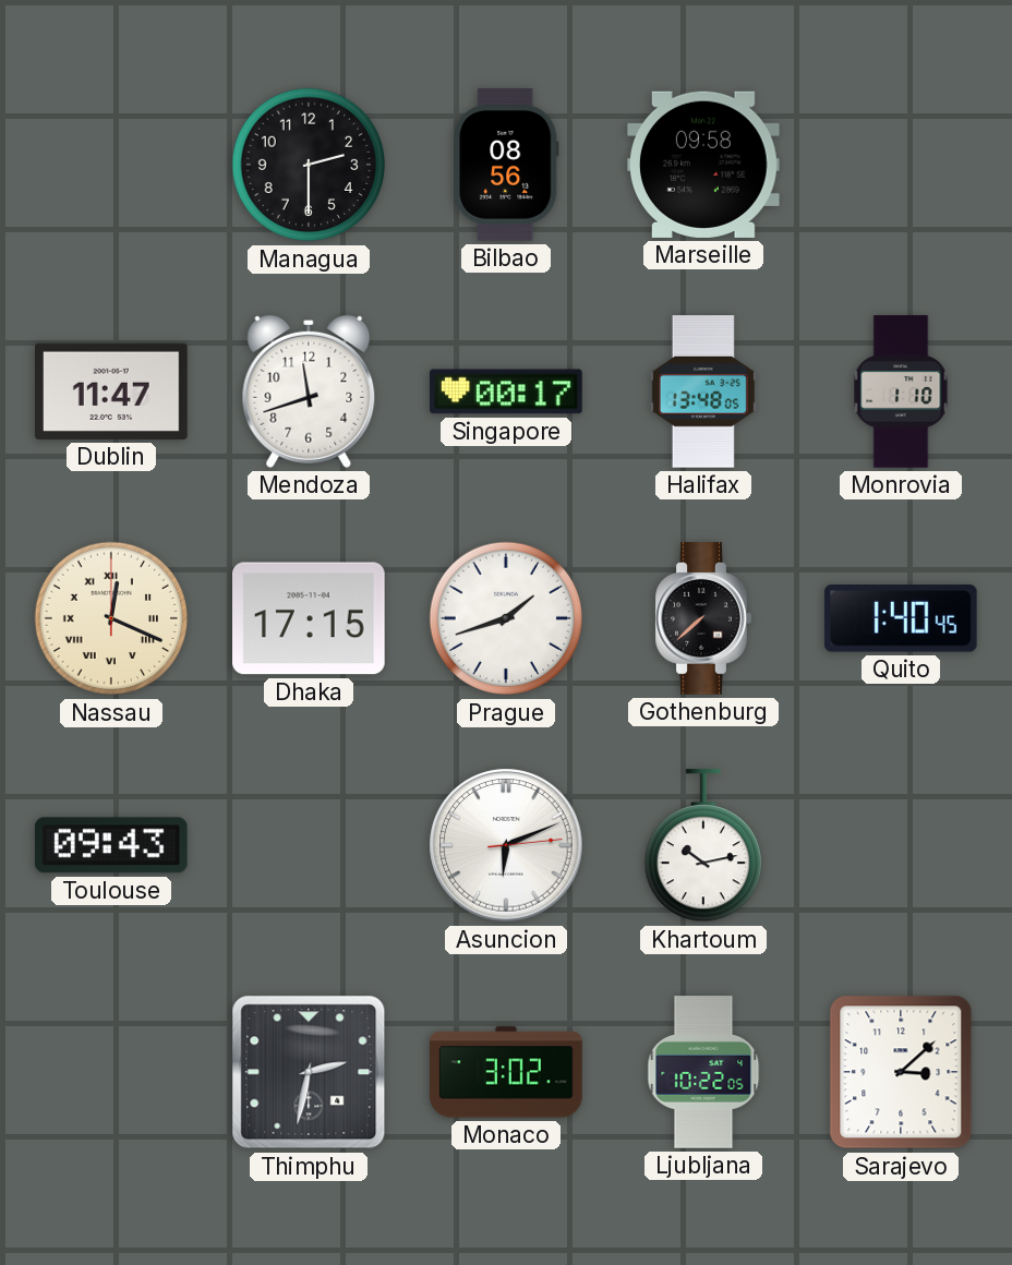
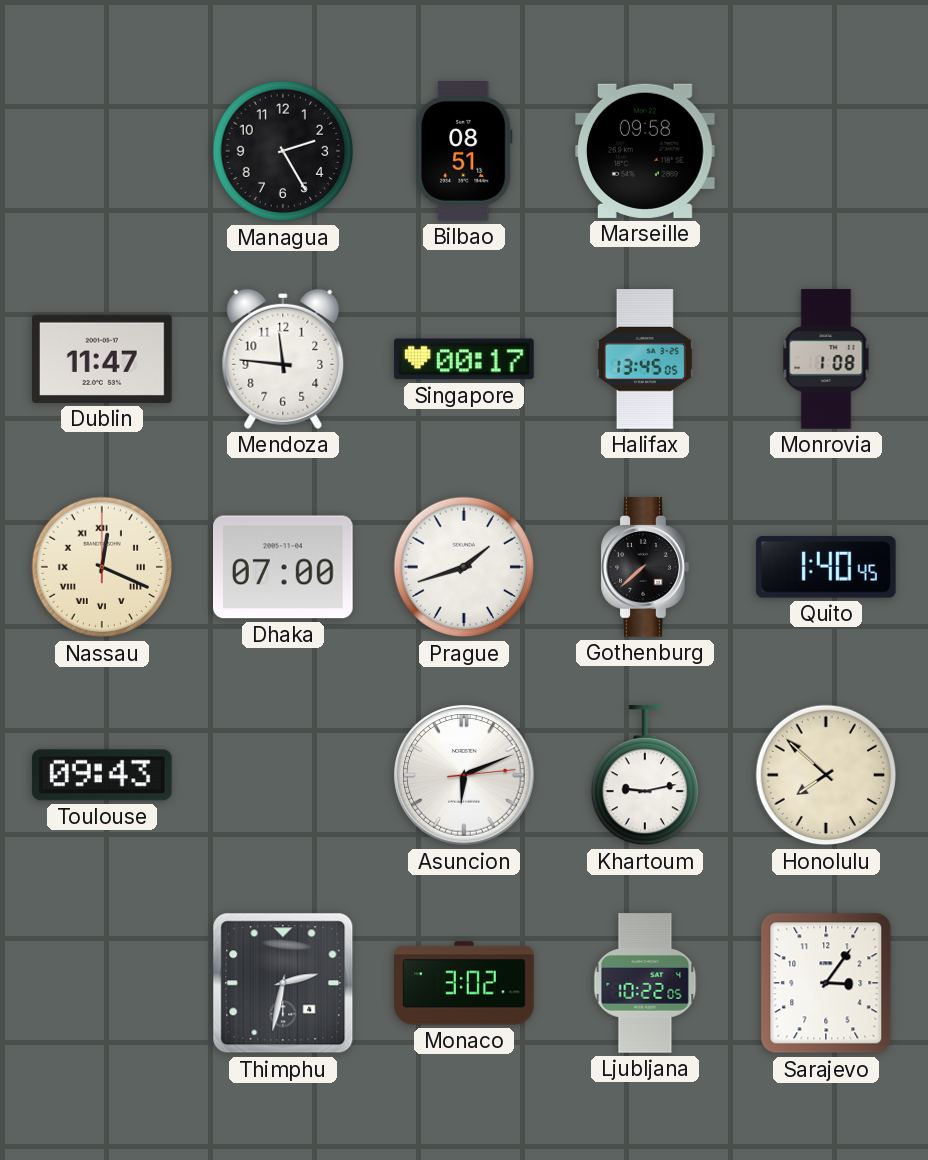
Managua: 2:30 -> 2:25
Bilbao: 08:56 -> 08:51
Mendoza: 11:42 -> 11:46
Halifax: 13:48 -> 13:45
Monrovia: 1:10 -> 1:08
Dhaka: 17:15 -> 07:00
Khartoum: 10:13 -> 9:13
Honolulu: none -> 7:52
Sarajevo: 3:08 -> 3:06
